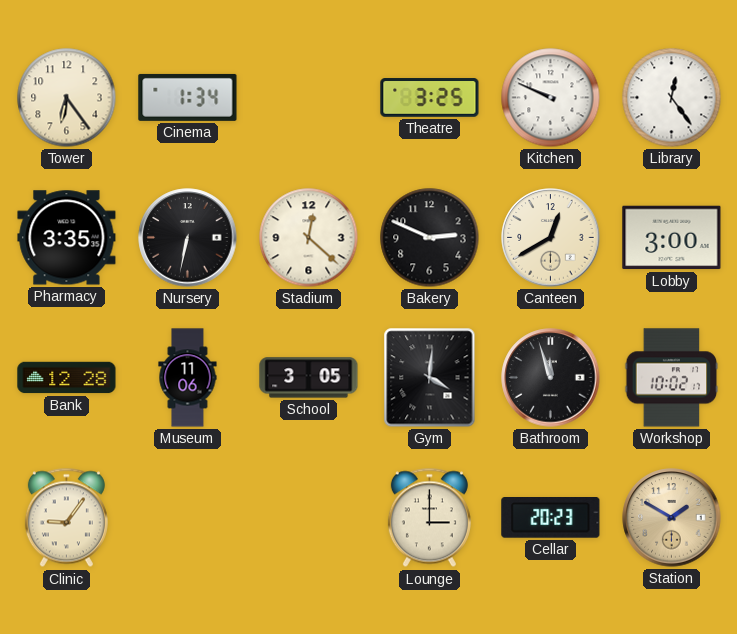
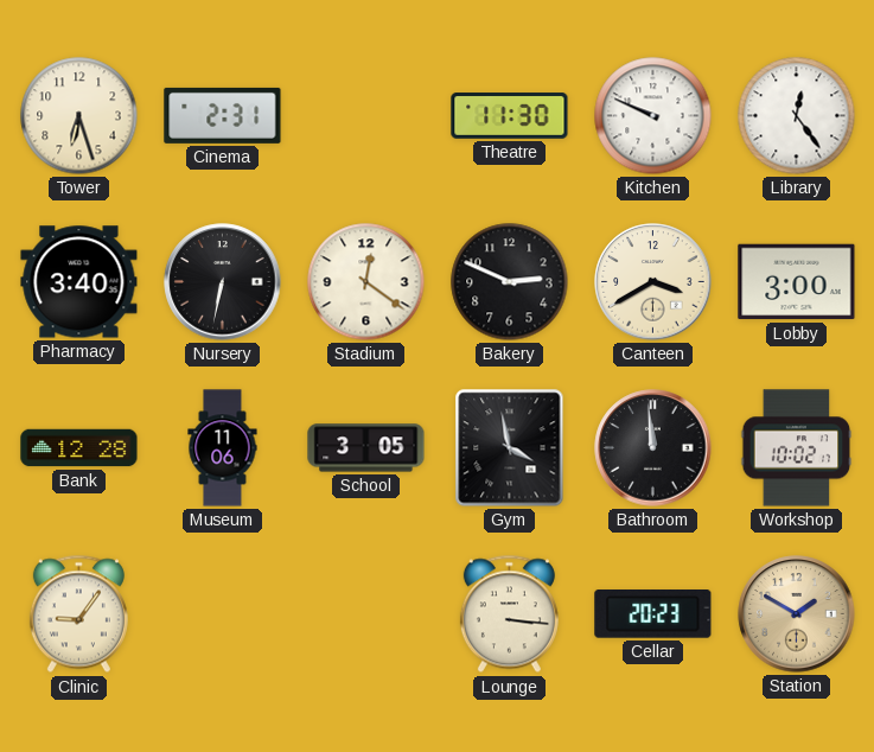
Tower: 6:24 -> 6:27
Cinema: 1:34 -> 2:31
Theatre: 3:25 -> 11:30
Pharmacy: 3:35 -> 3:40
Stadium: 12:22 -> 12:21
Canteen: 12:40 -> 3:40
Gym: 4:01 -> 3:58
Bathroom: 11:57 -> 11:59
Lounge: 3:00 -> 3:16
